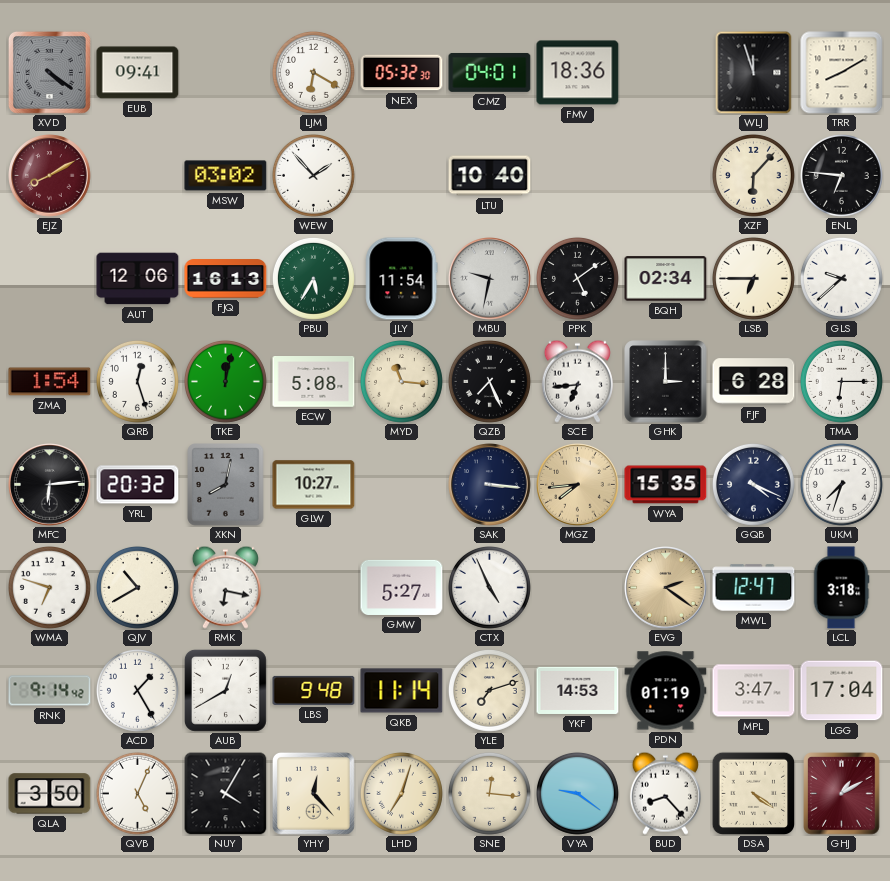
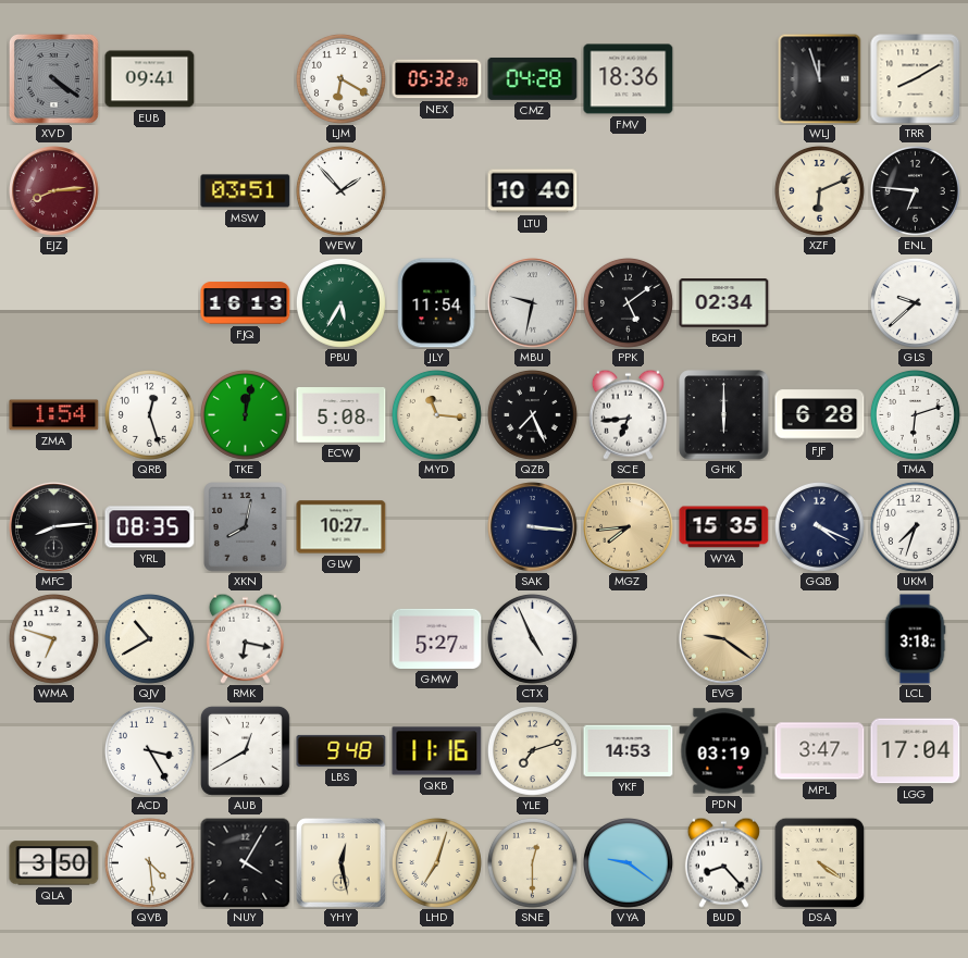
CMZ: 04:01 -> 04:28
EJZ: 8:10 -> 8:14
MSW: 03:02 -> 03:51
XZF: 6:07 -> 6:11
AUT: 12:06 -> none
LSB: 6:45 -> none
GHK: 3:00 -> 6:00
TMA: 6:15 -> 6:12
MFC: 6:14 -> 8:14
YRL: 20:32 -> 08:35
EVG: 2:21 -> 9:21
MWL: 12:47 -> none
RNK: 9:14 -> none
ACD: 1:25 -> 3:25
QKB: 11:14 -> 11:16
PDN: 01:19 -> 03:19
QVB: 5:04 -> 4:29
YHY: 12:23 -> 12:28
SNE: 12:16 -> 12:30
GHJ: 1:10 -> none
